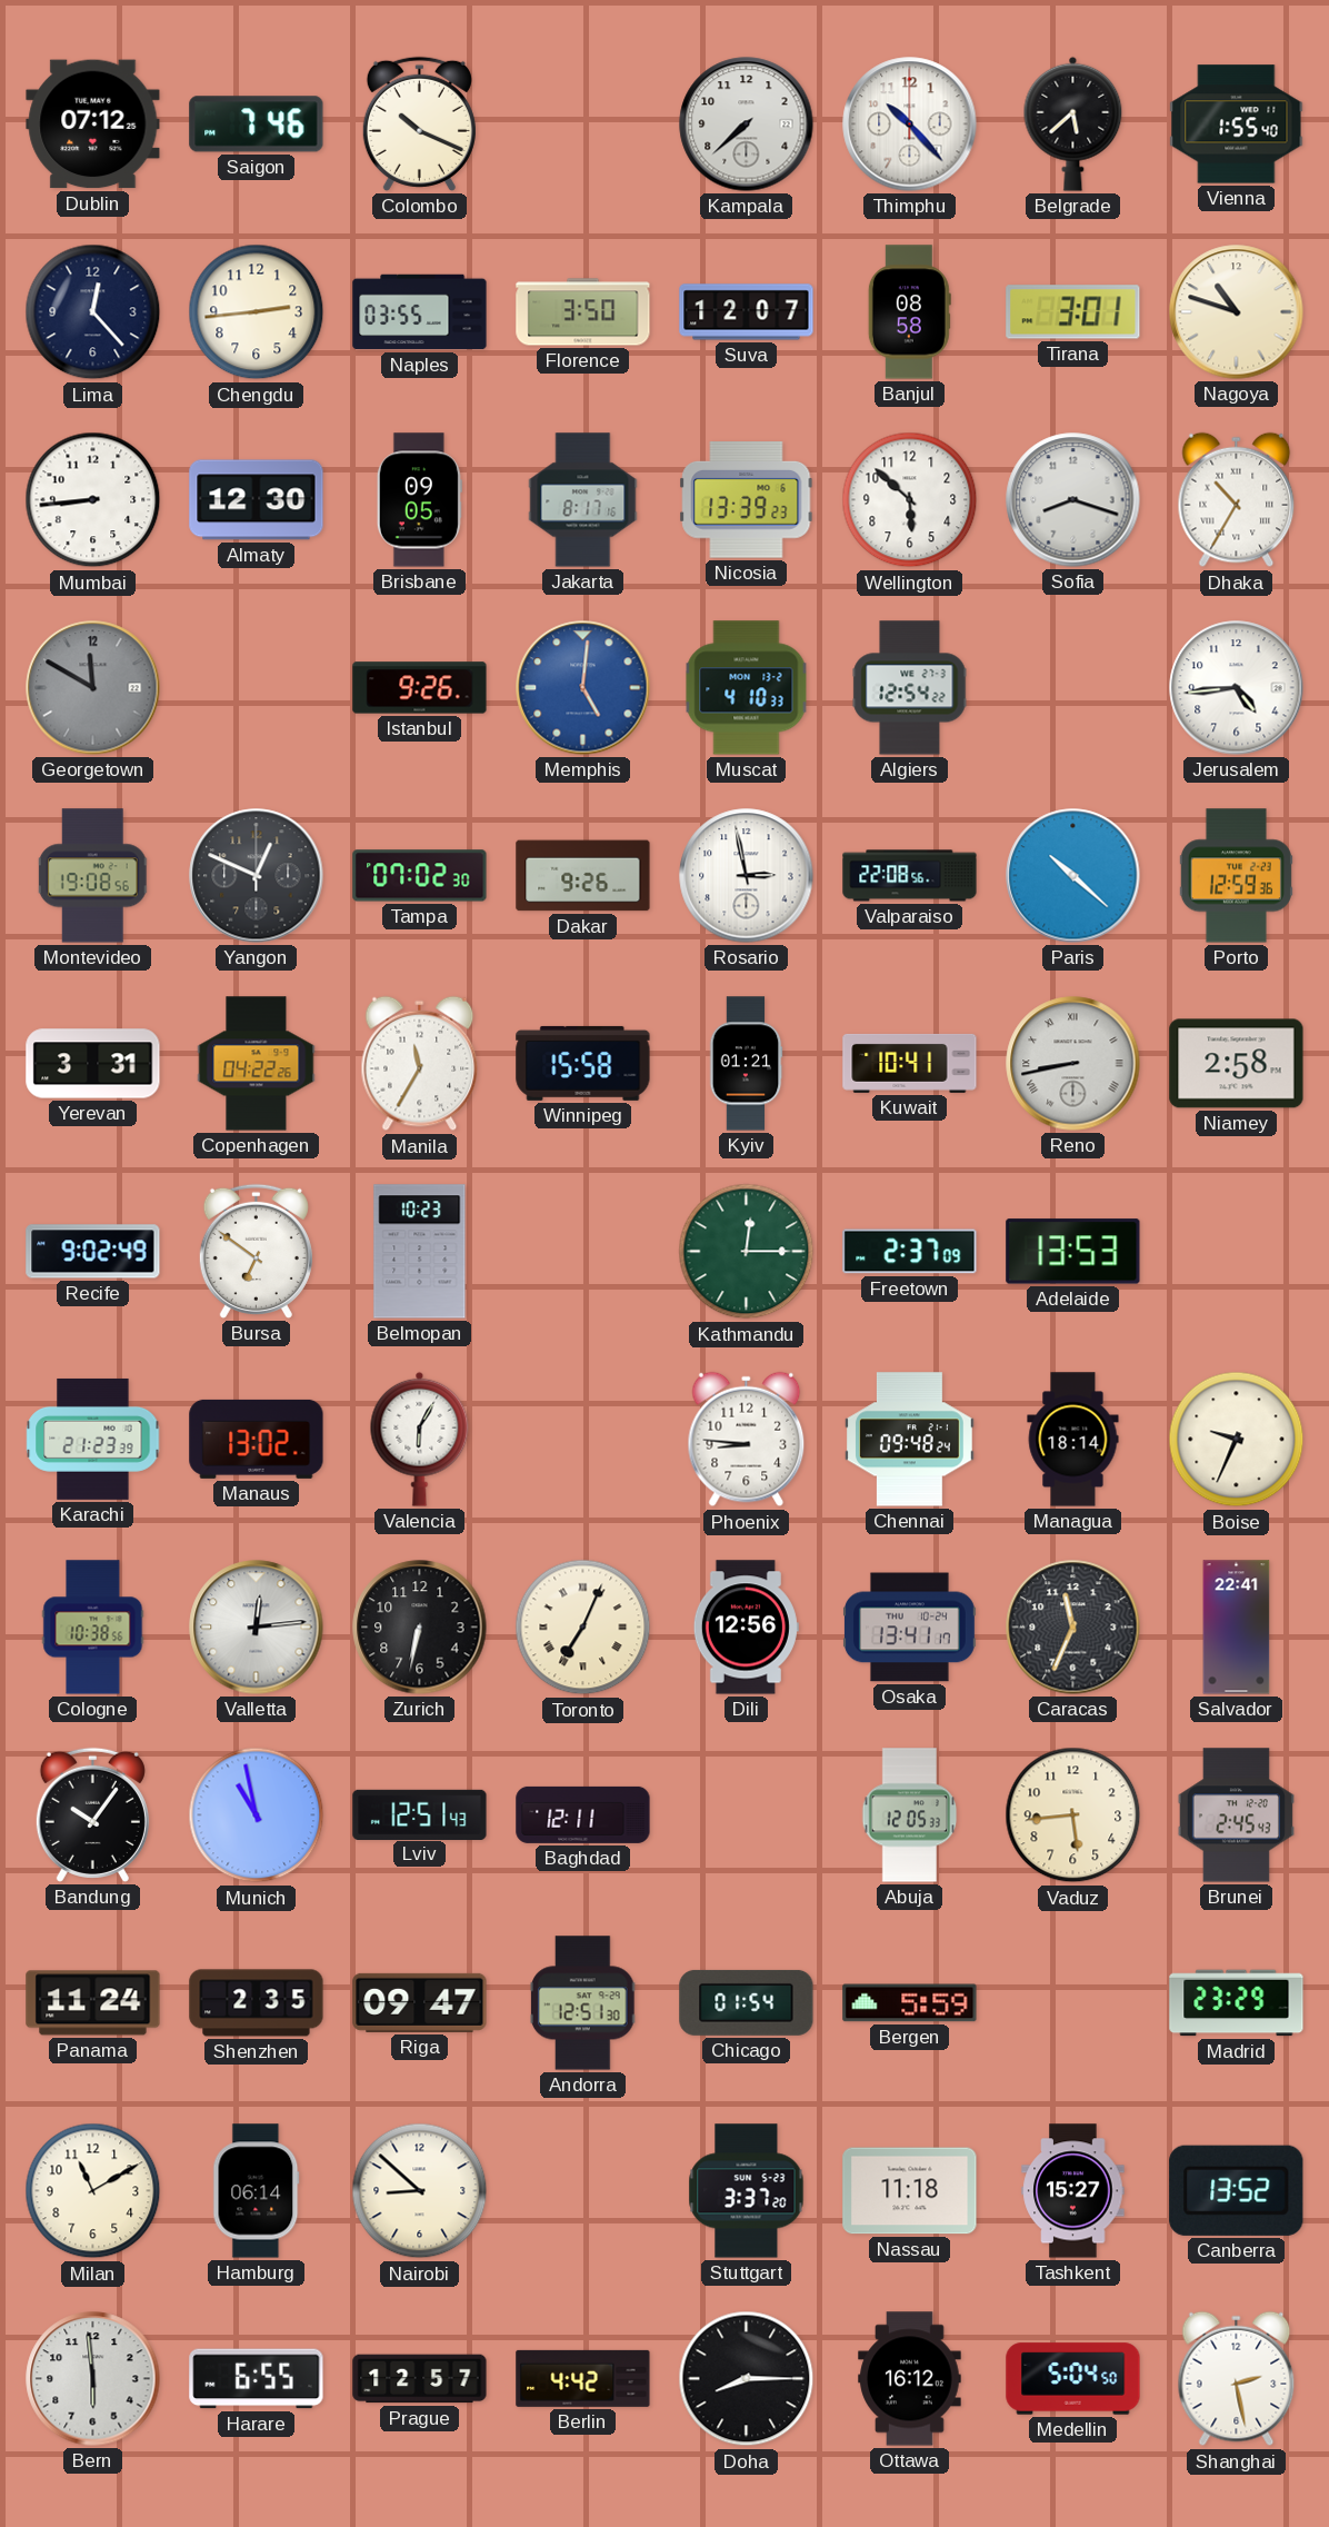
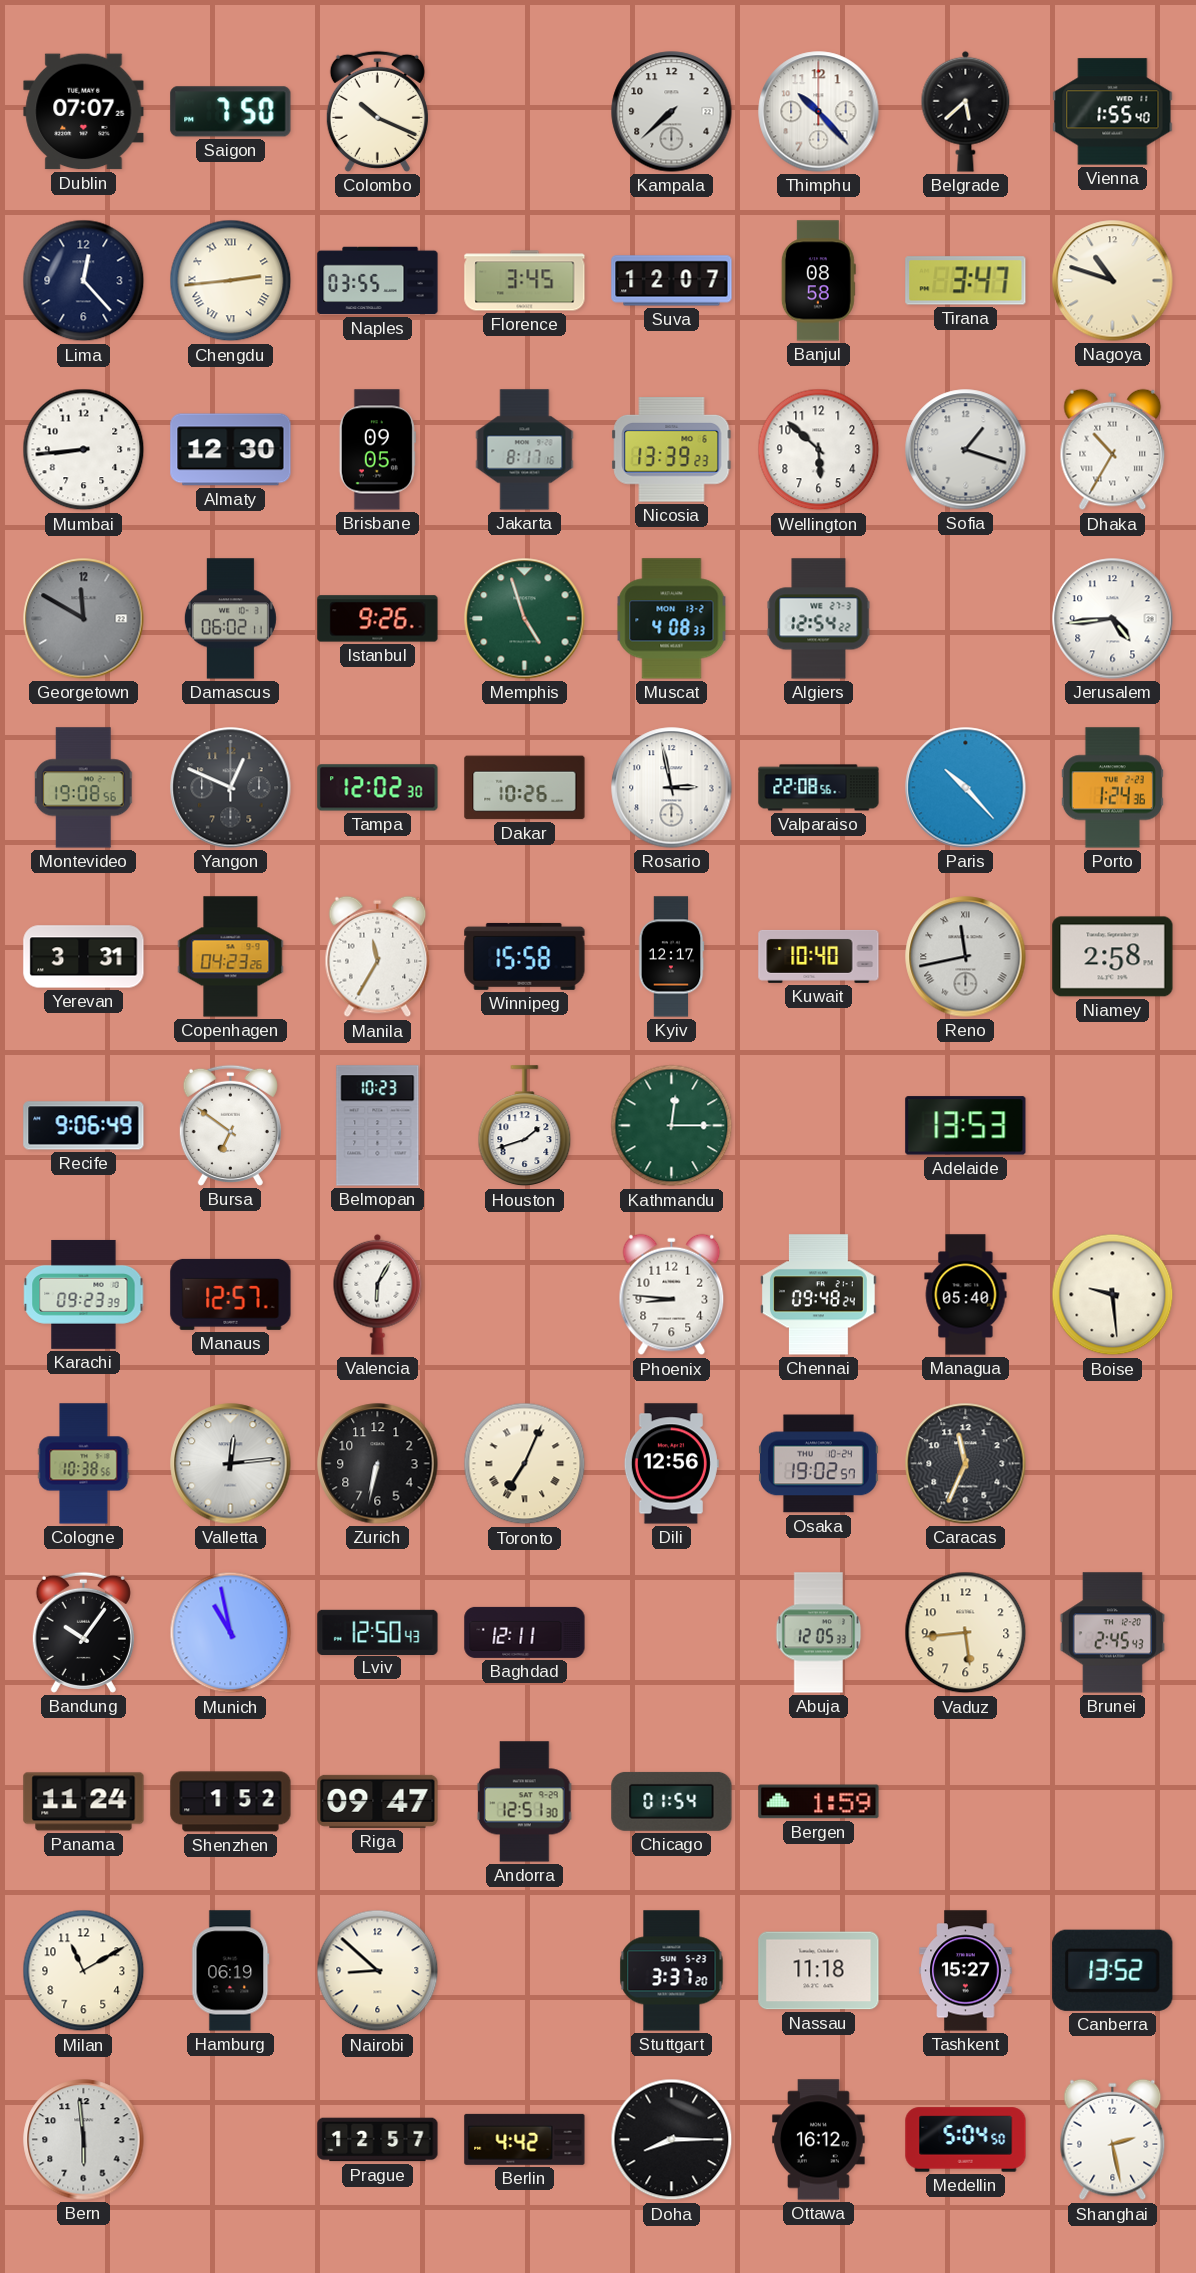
Dublin: 07:12 -> 07:07
Saigon: 7:46 -> 7:50
Chengdu numerals: Arabic -> Roman
Florence: 3:50 -> 3:45
Tirana: 3:01 -> 3:47
Sofia: 8:18 -> 1:18
Damascus: none -> 06:02
Memphis: 5:01 -> 4:57
Memphis dial: blue -> green
Muscat: 4:10 -> 4:08
Tampa: 07:02 -> 12:02
Dakar: 9:26 -> 10:26
Paris: 10:22 -> 10:23
Porto: 12:59 -> 1:24
Copenhagen: 04:22 -> 04:23
Kyiv: 01:21 -> 12:17
Kuwait: 10:41 -> 10:40
Reno: 8:43 -> 11:43
Recife: 9:02 -> 9:06
Houston: none -> 1:42
Freetown: 2:37 -> none
Karachi: 21:23 -> 09:23
Manaus: 13:02 -> 12:57
Managua: 18:14 -> 05:40
Boise: 9:34 -> 9:29
Osaka: 13:41 -> 19:02
Salvador: 22:41 -> none
Lviv: 12:51 -> 12:50
Shenzhen: 2:35 -> 1:52
Bergen: 5:59 -> 1:59
Madrid: 23:29 -> none
Hamburg: 06:14 -> 06:19
Harare: 6:55 -> none
